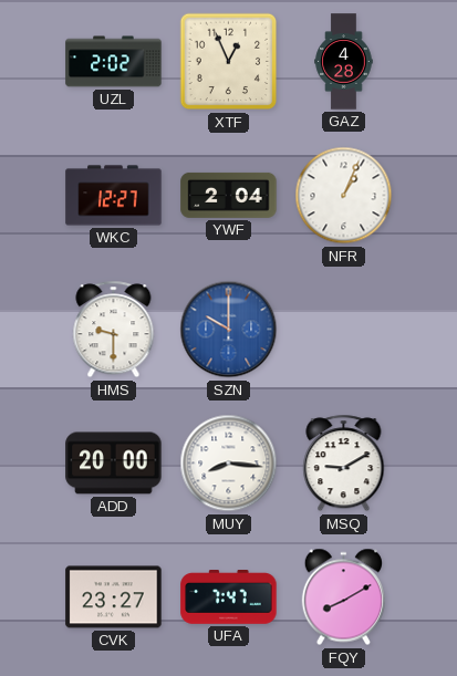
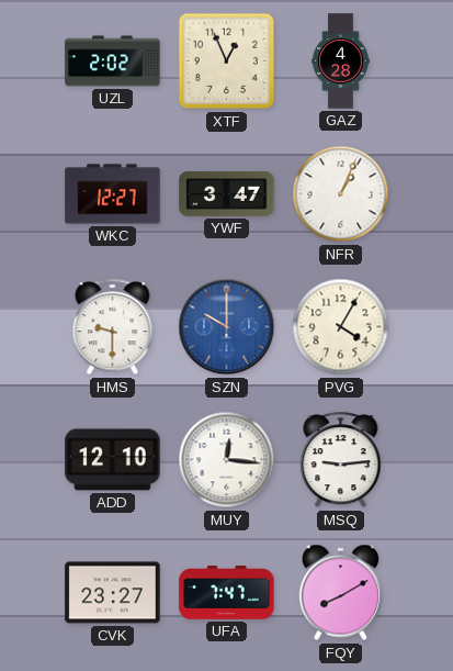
YWF: 2:04 -> 3:47
PVG: none -> 4:05
ADD: 20:00 -> 12:10
MUY: 8:16 -> 12:16
MSQ: 9:10 -> 9:14
